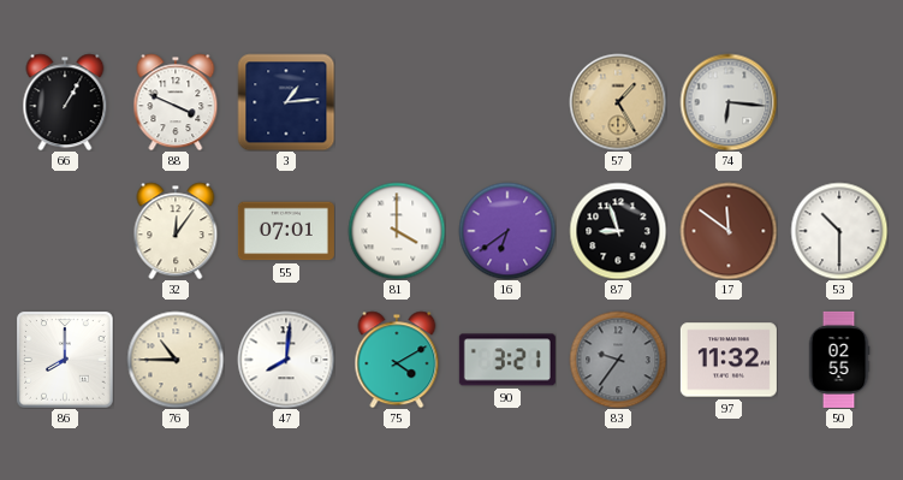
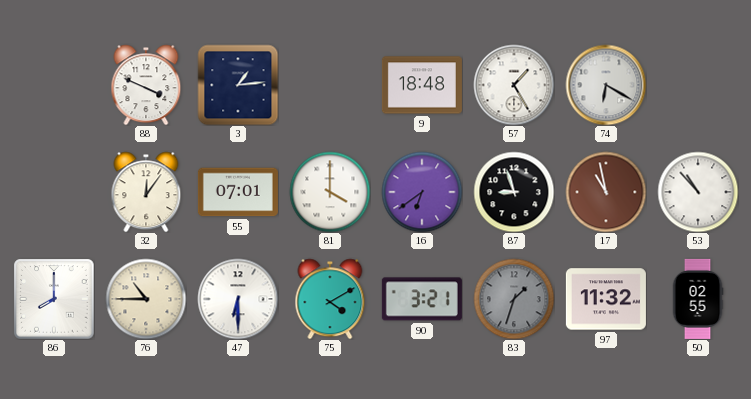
66: 1:05 -> none
9: none -> 18:48
57 dial: champagne -> white
74: 6:16 -> 6:20
17: 11:51 -> 10:58
53: 10:30 -> 10:53
47: 8:01 -> 6:30
83: 9:36 -> 1:33
